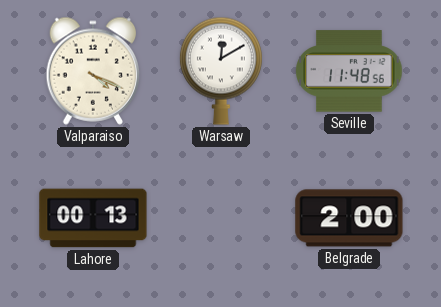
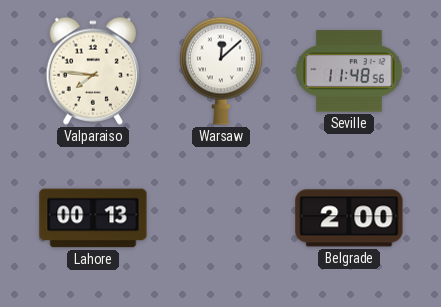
Valparaiso: 4:19 -> 7:46
Warsaw: 12:10 -> 12:08
